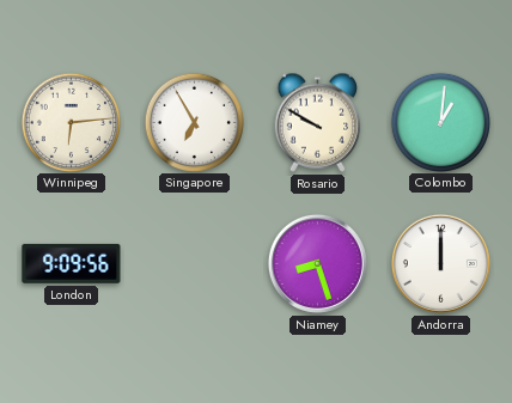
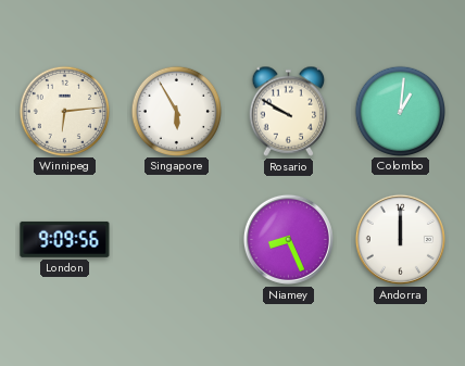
Singapore: 6:55 -> 5:55
Niamey: 8:27 -> 8:26
